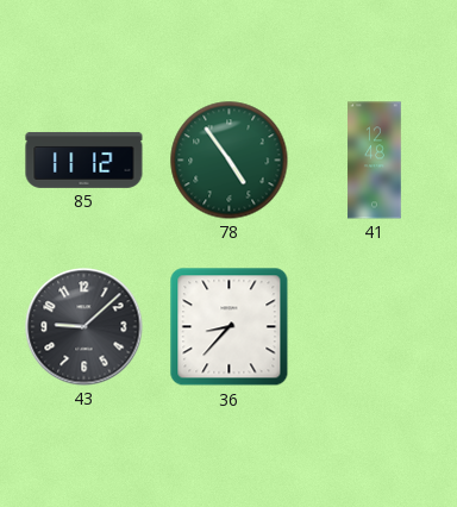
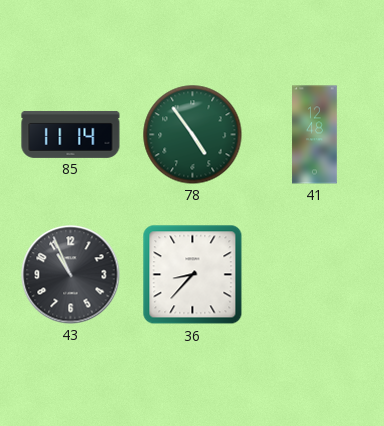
85: 11:12 -> 11:14
43: 9:08 -> 10:56
